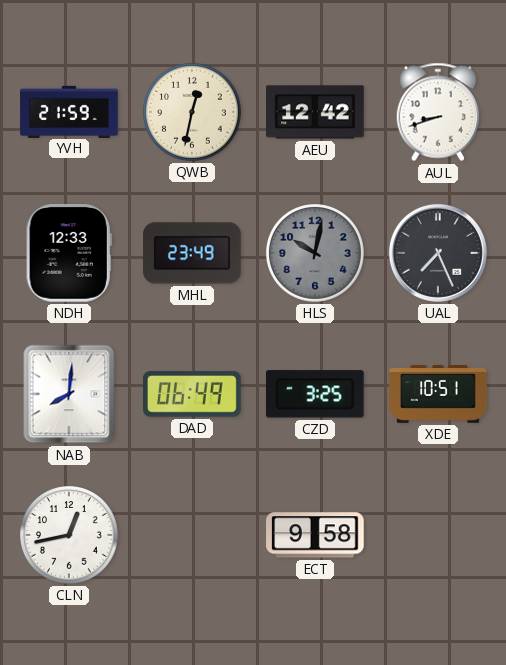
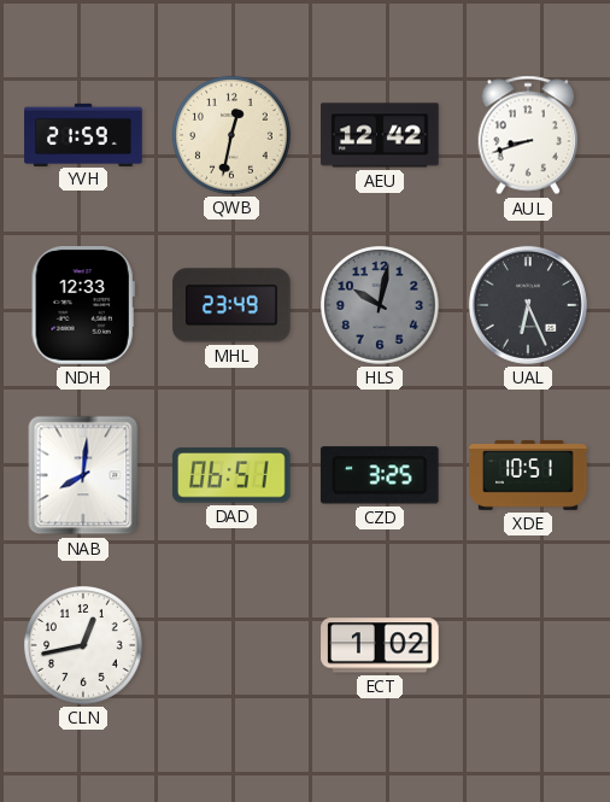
UAL: 7:26 -> 6:26
DAD: 06:49 -> 06:51
ECT: 9:58 -> 1:02
